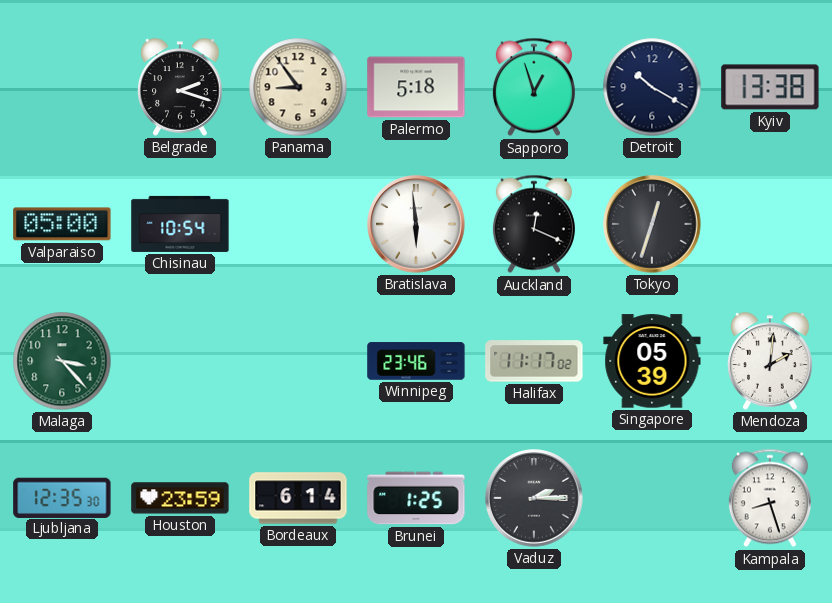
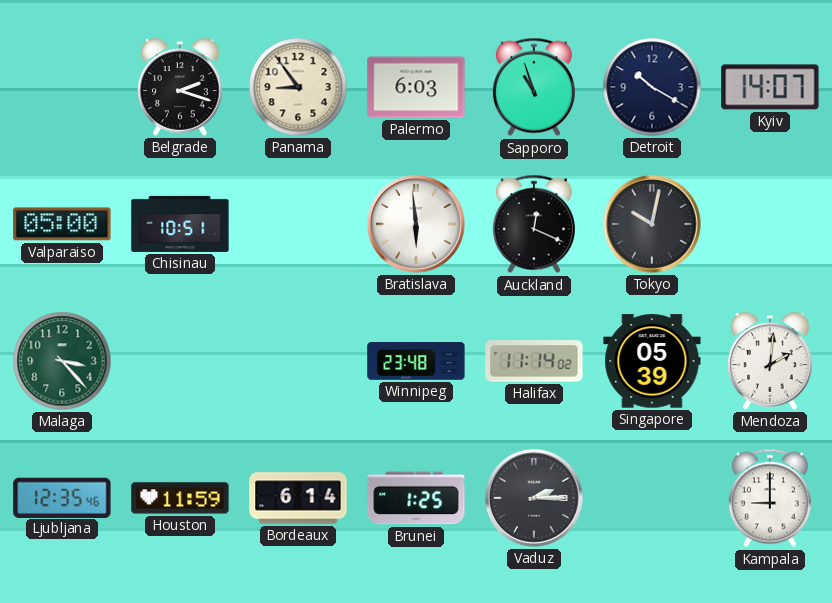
Palermo: 5:18 -> 6:03
Sapporo: 12:57 -> 10:57
Kyiv: 13:38 -> 14:07
Chisinau: 10:54 -> 10:51
Tokyo: 12:33 -> 10:02
Winnipeg: 23:46 -> 23:48
Halifax: 11:17 -> 11:14
Ljubljana: 12:35:30 -> 12:35:46
Houston: 23:59 -> 11:59
Kampala: 8:27 -> 9:00
